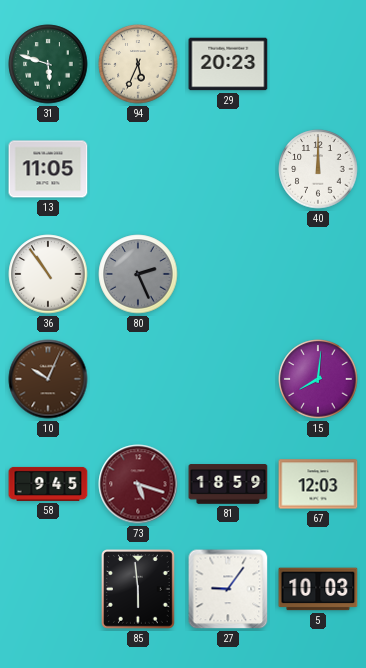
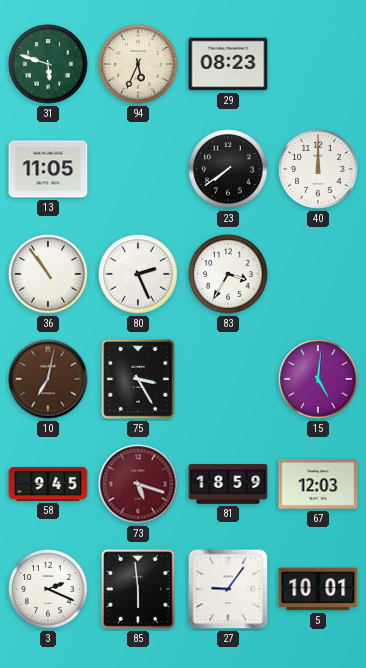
29: 20:23 -> 08:23
23: none -> 7:39
80 dial: grey -> white
83: none -> 3:35
10: 10:04 -> 7:02
75: none -> 3:25
15: 8:01 -> 5:01
3: none -> 2:19
5: 10:03 -> 10:01
